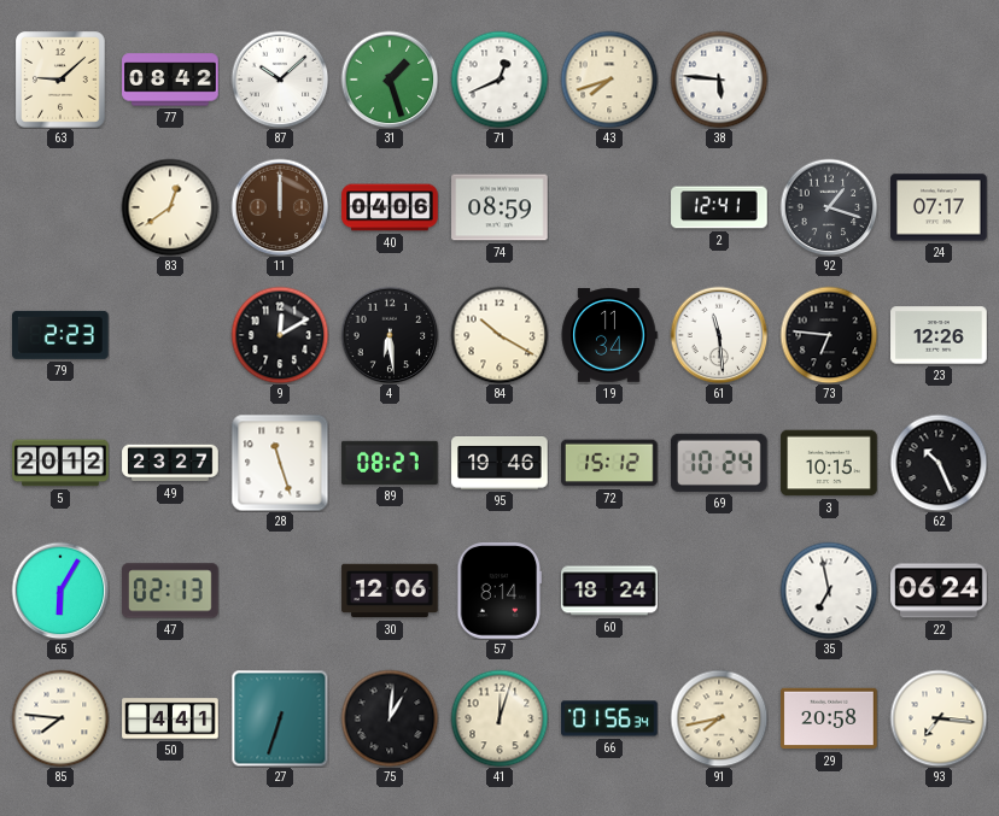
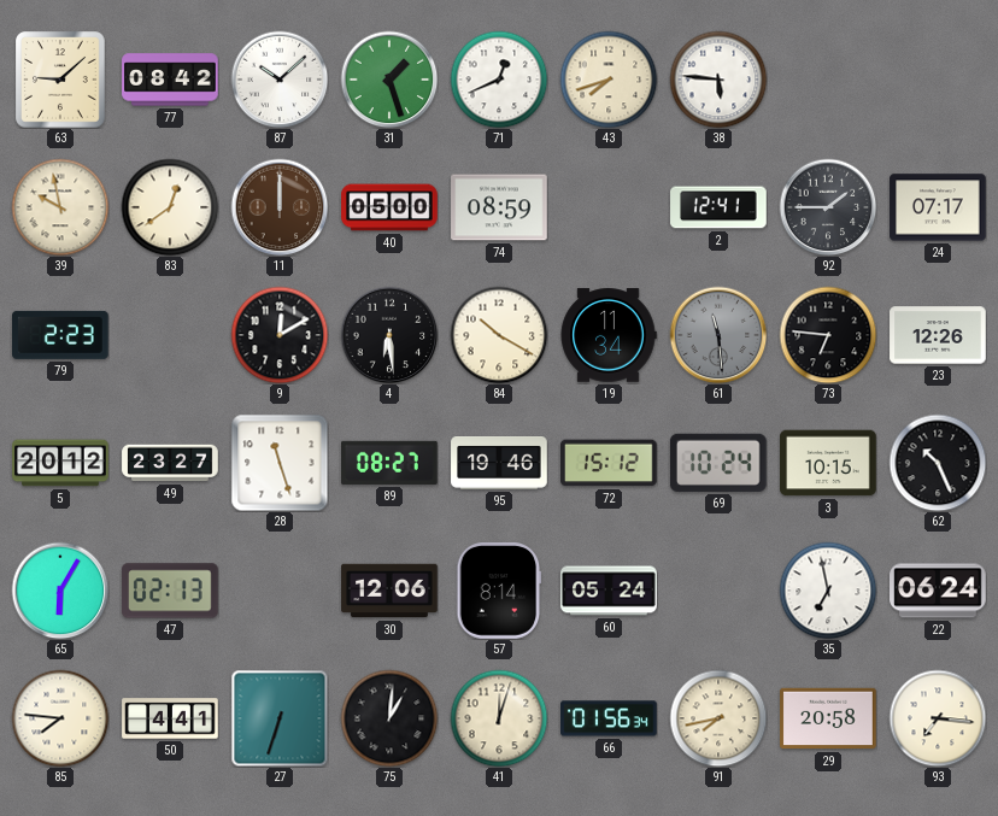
39: none -> 9:58
40: 04:06 -> 05:00
92: 1:18 -> 1:45
61 dial: white -> grey
60: 18:24 -> 05:24
